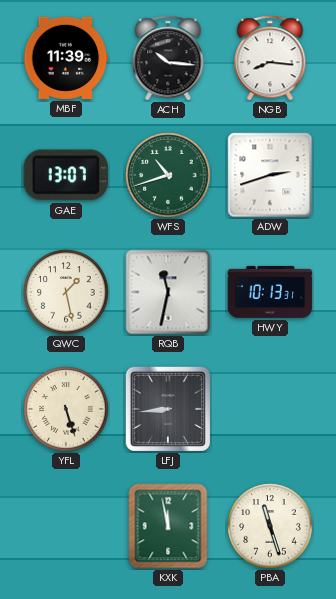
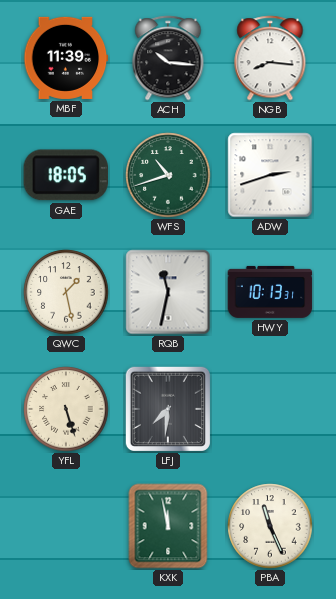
GAE: 13:07 -> 18:05
LFJ: 8:44 -> 7:31
PBA: 11:27 -> 11:26
